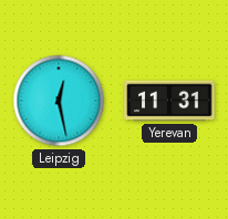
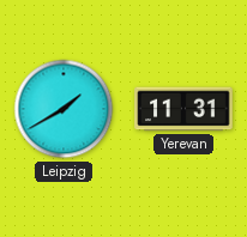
Leipzig: 12:28 -> 1:40
